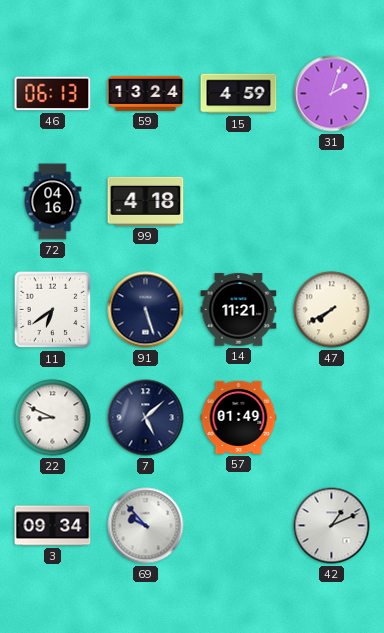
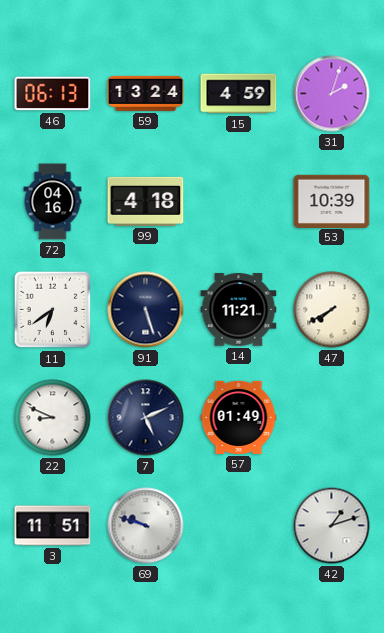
53: none -> 10:39
7: 5:08 -> 5:11
3: 09:34 -> 11:51
69: 9:53 -> 9:48
42: 1:11 -> 1:12
